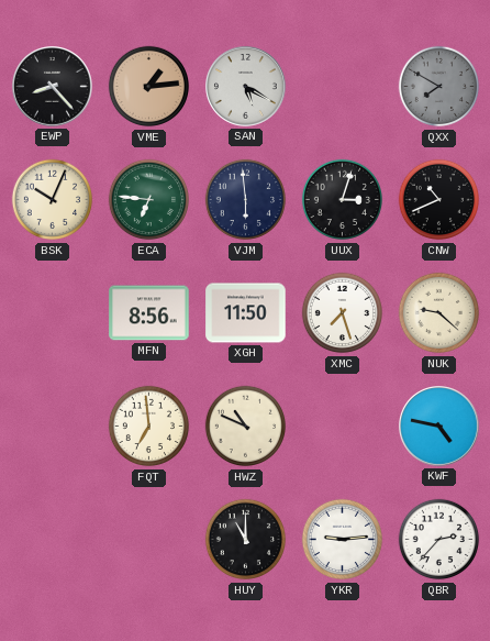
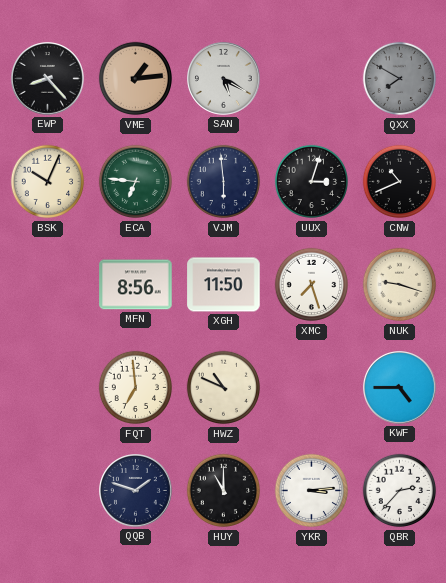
NUK: 9:22 -> 9:18
KWF: 4:47 -> 4:45
QQB: none -> 1:48
YKR: 9:14 -> 3:14
